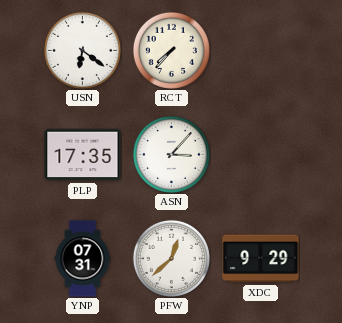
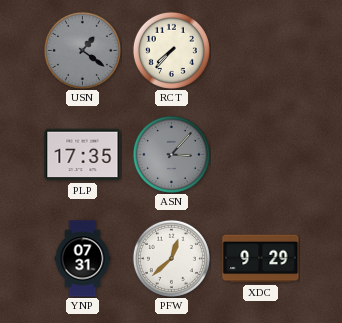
USN: 6:21 -> 1:21
USN dial: white -> grey
ASN dial: white -> grey
